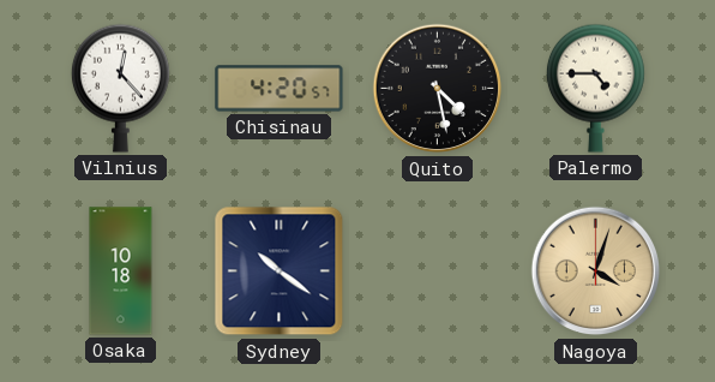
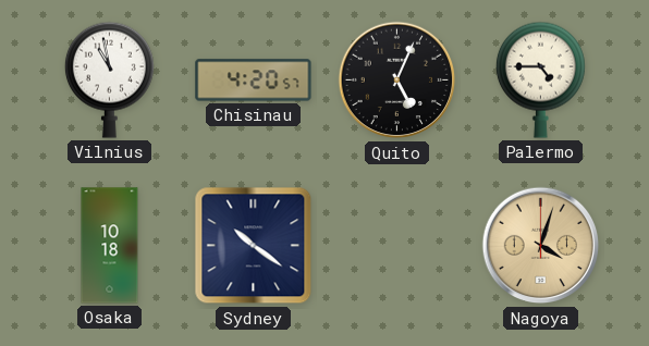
Vilnius: 12:23 -> 10:58
Quito: 4:28 -> 5:04
